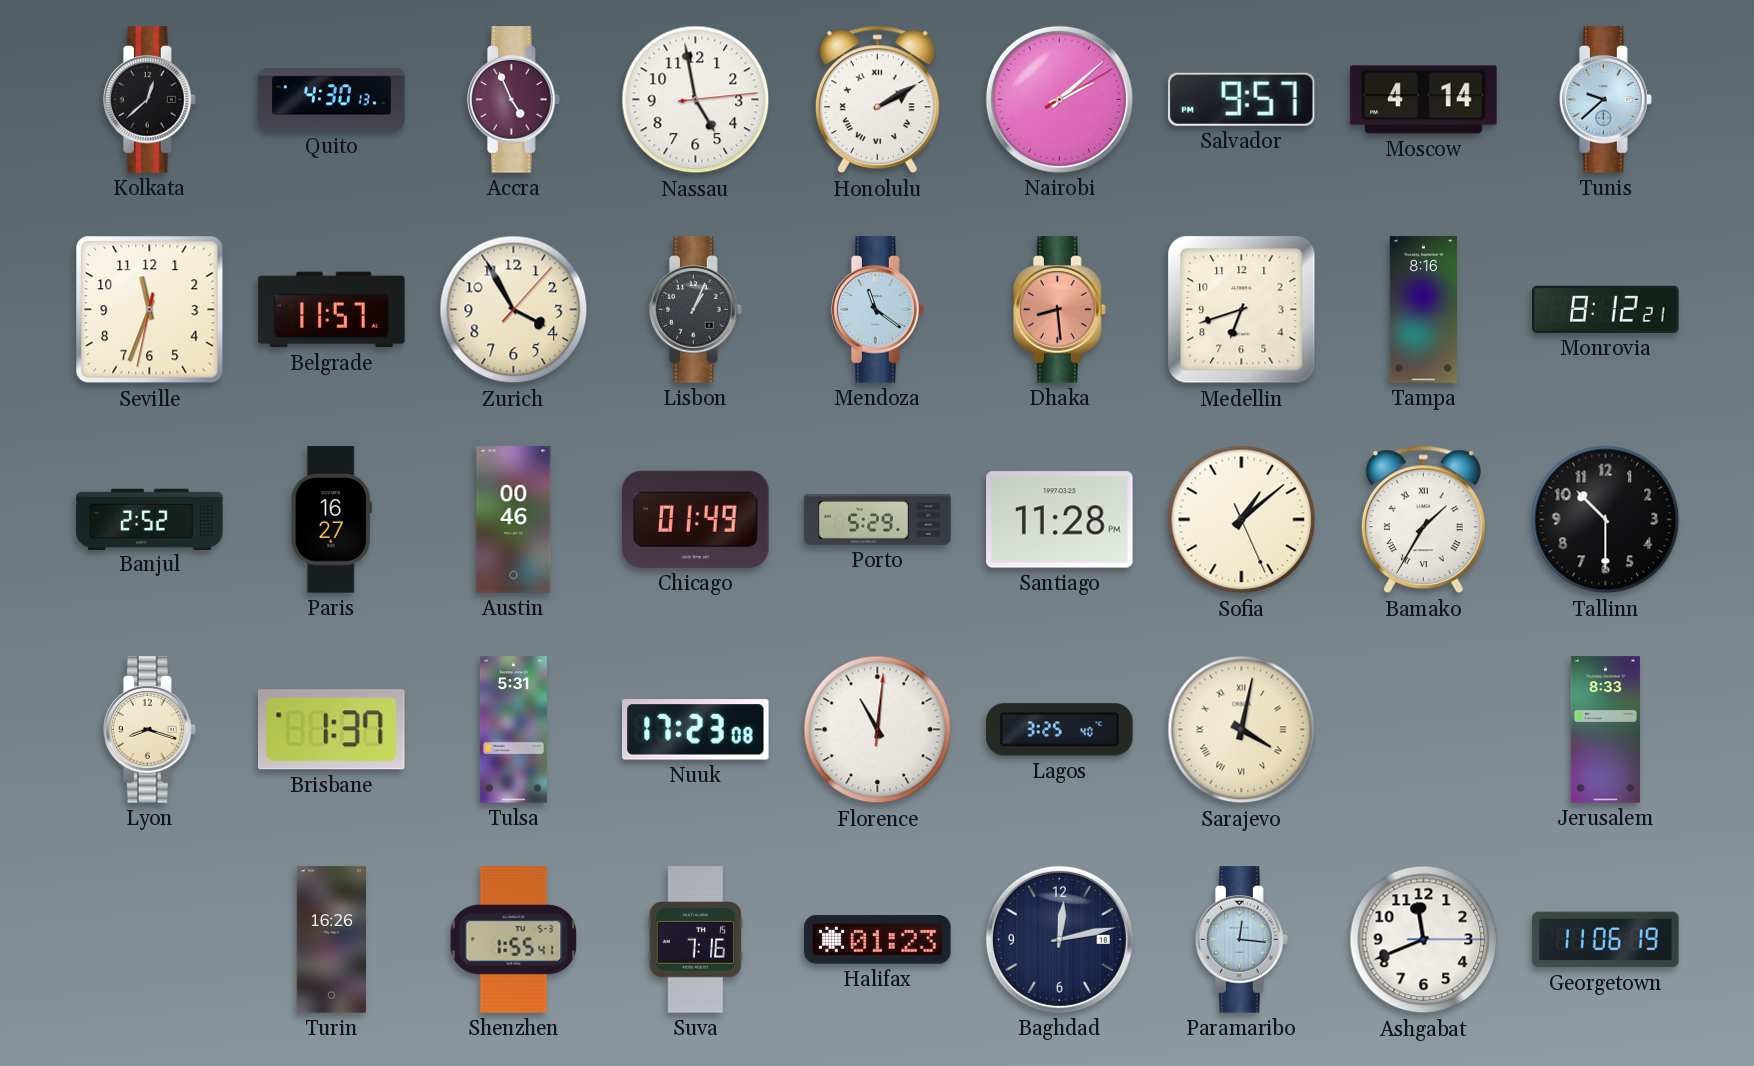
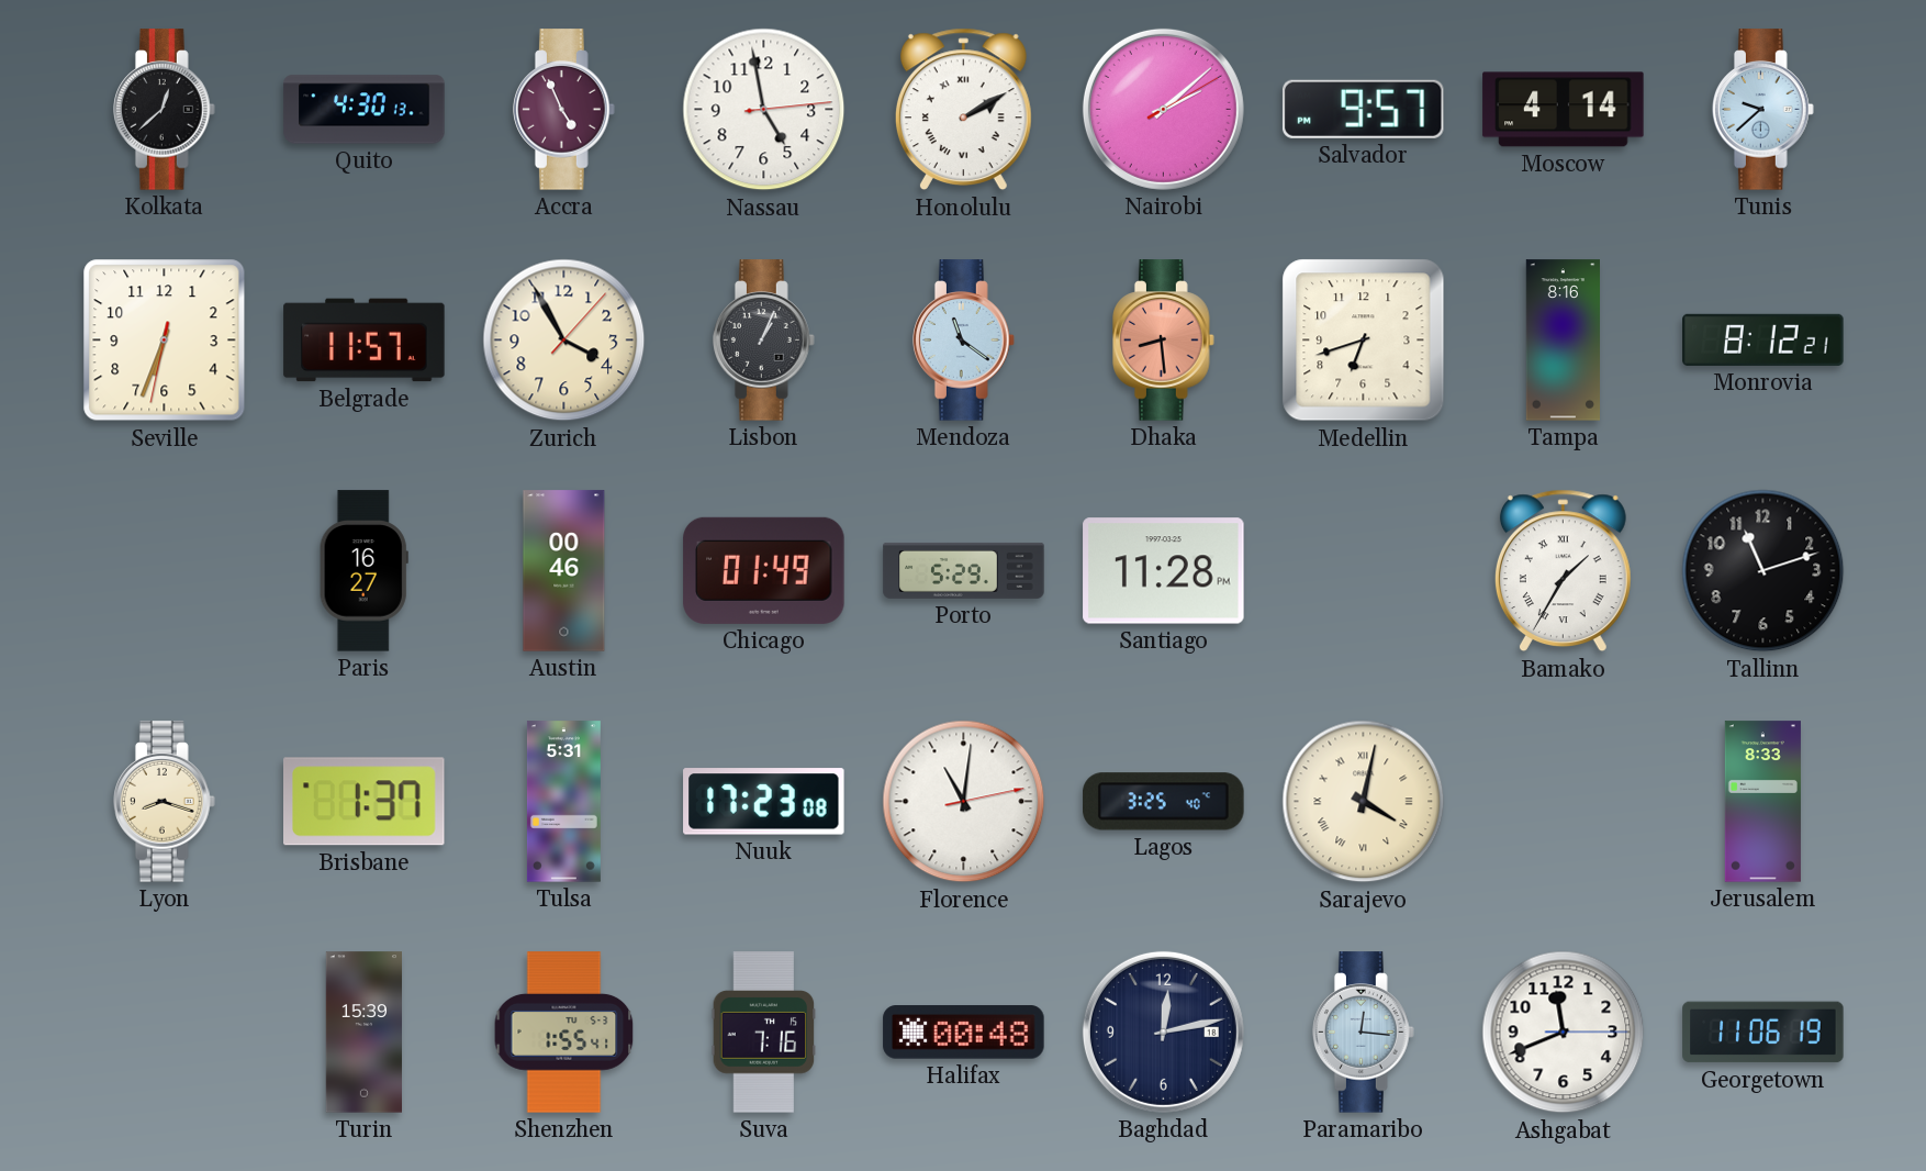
Seville: 11:33 -> 6:33
Banjul: 2:52 -> none
Sofia: 1:08 -> none
Tallinn: 10:30 -> 11:12
Florence: 11:01:01 -> 11:01:13
Turin: 16:26 -> 15:39
Halifax: 01:23 -> 00:48
